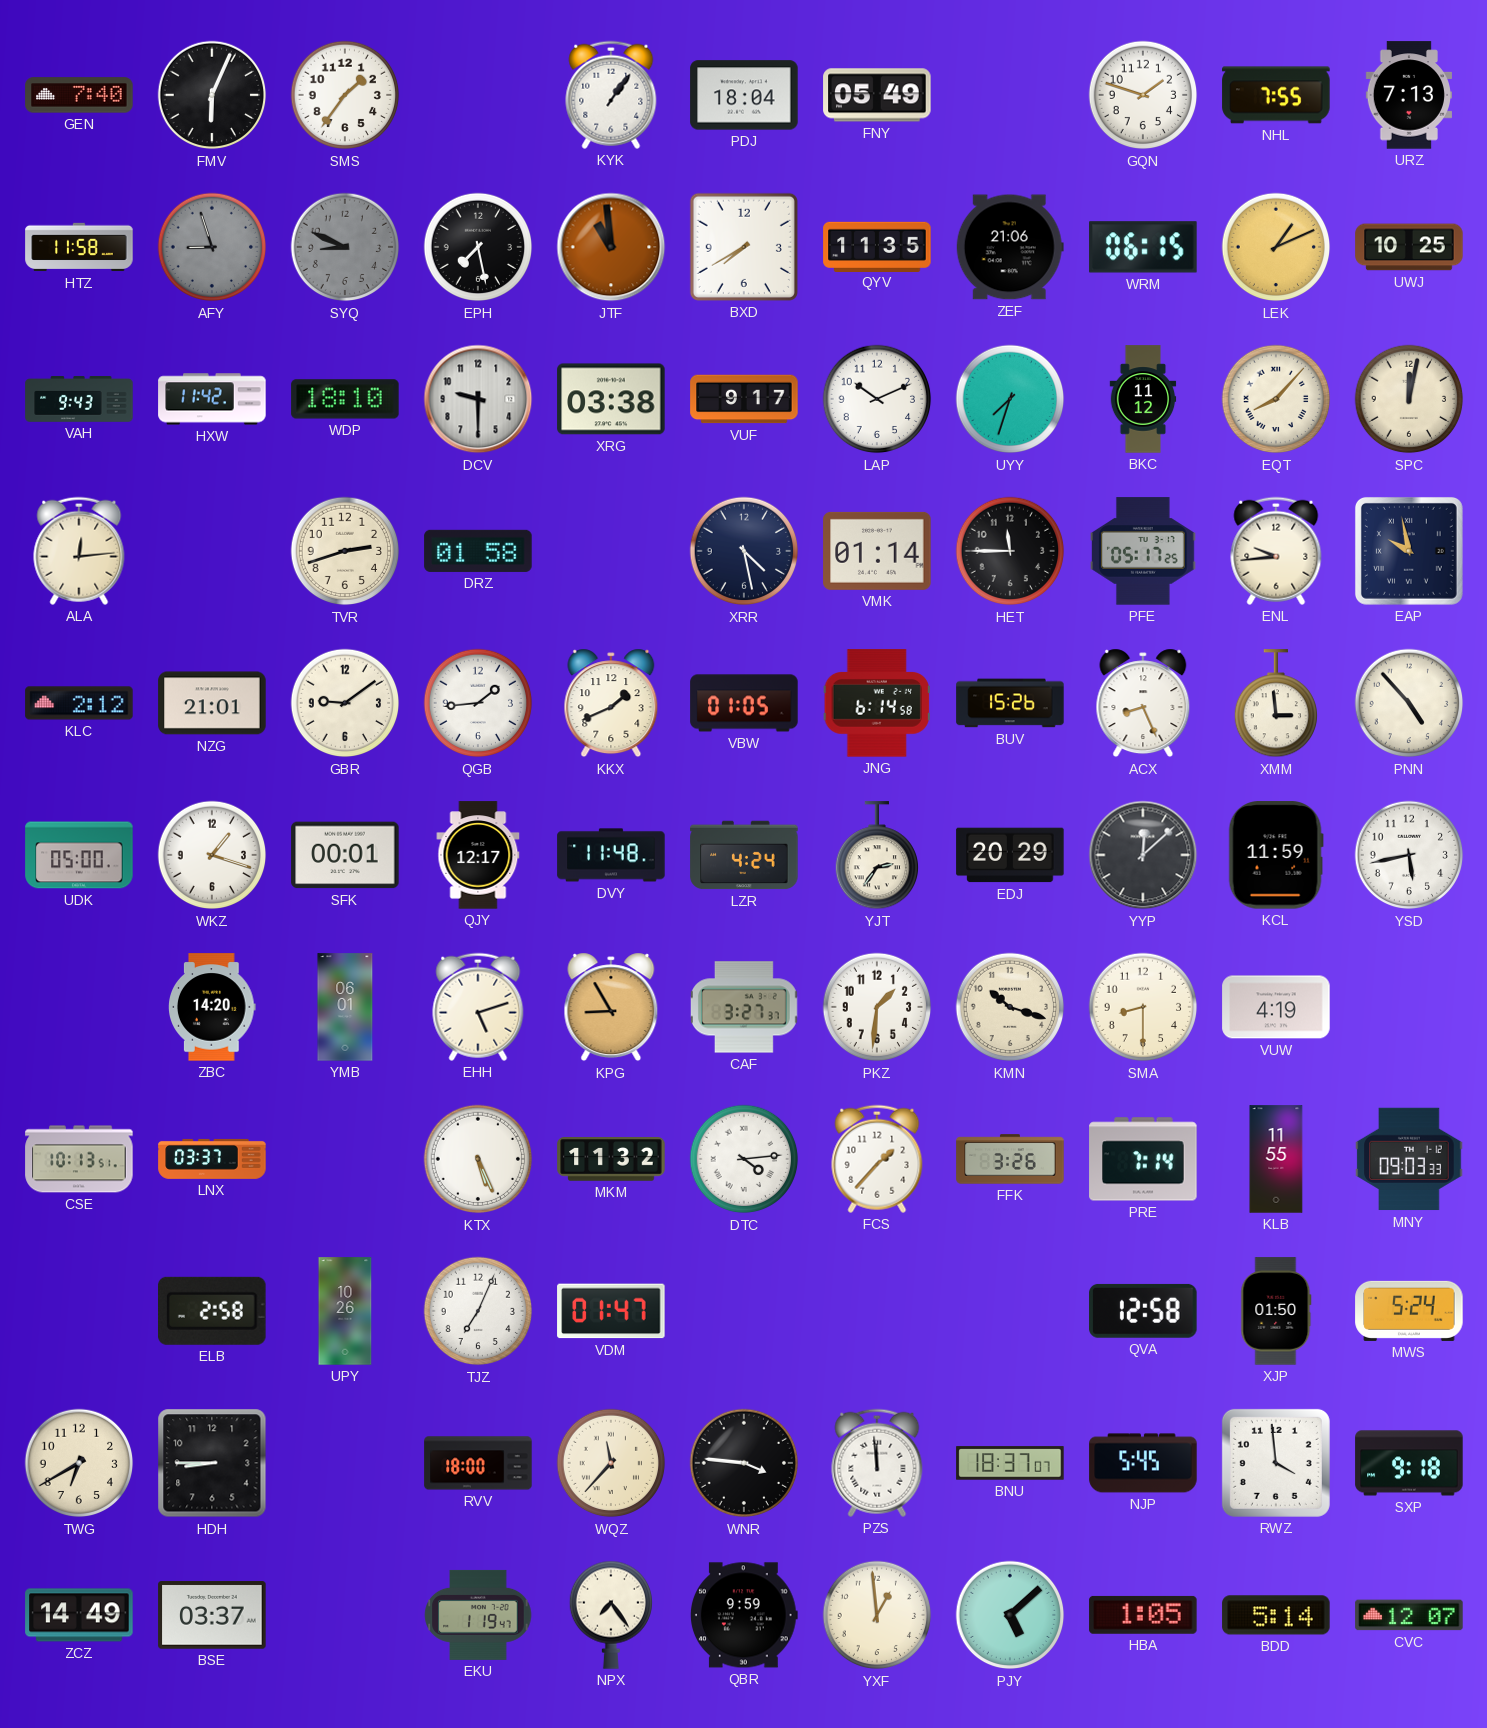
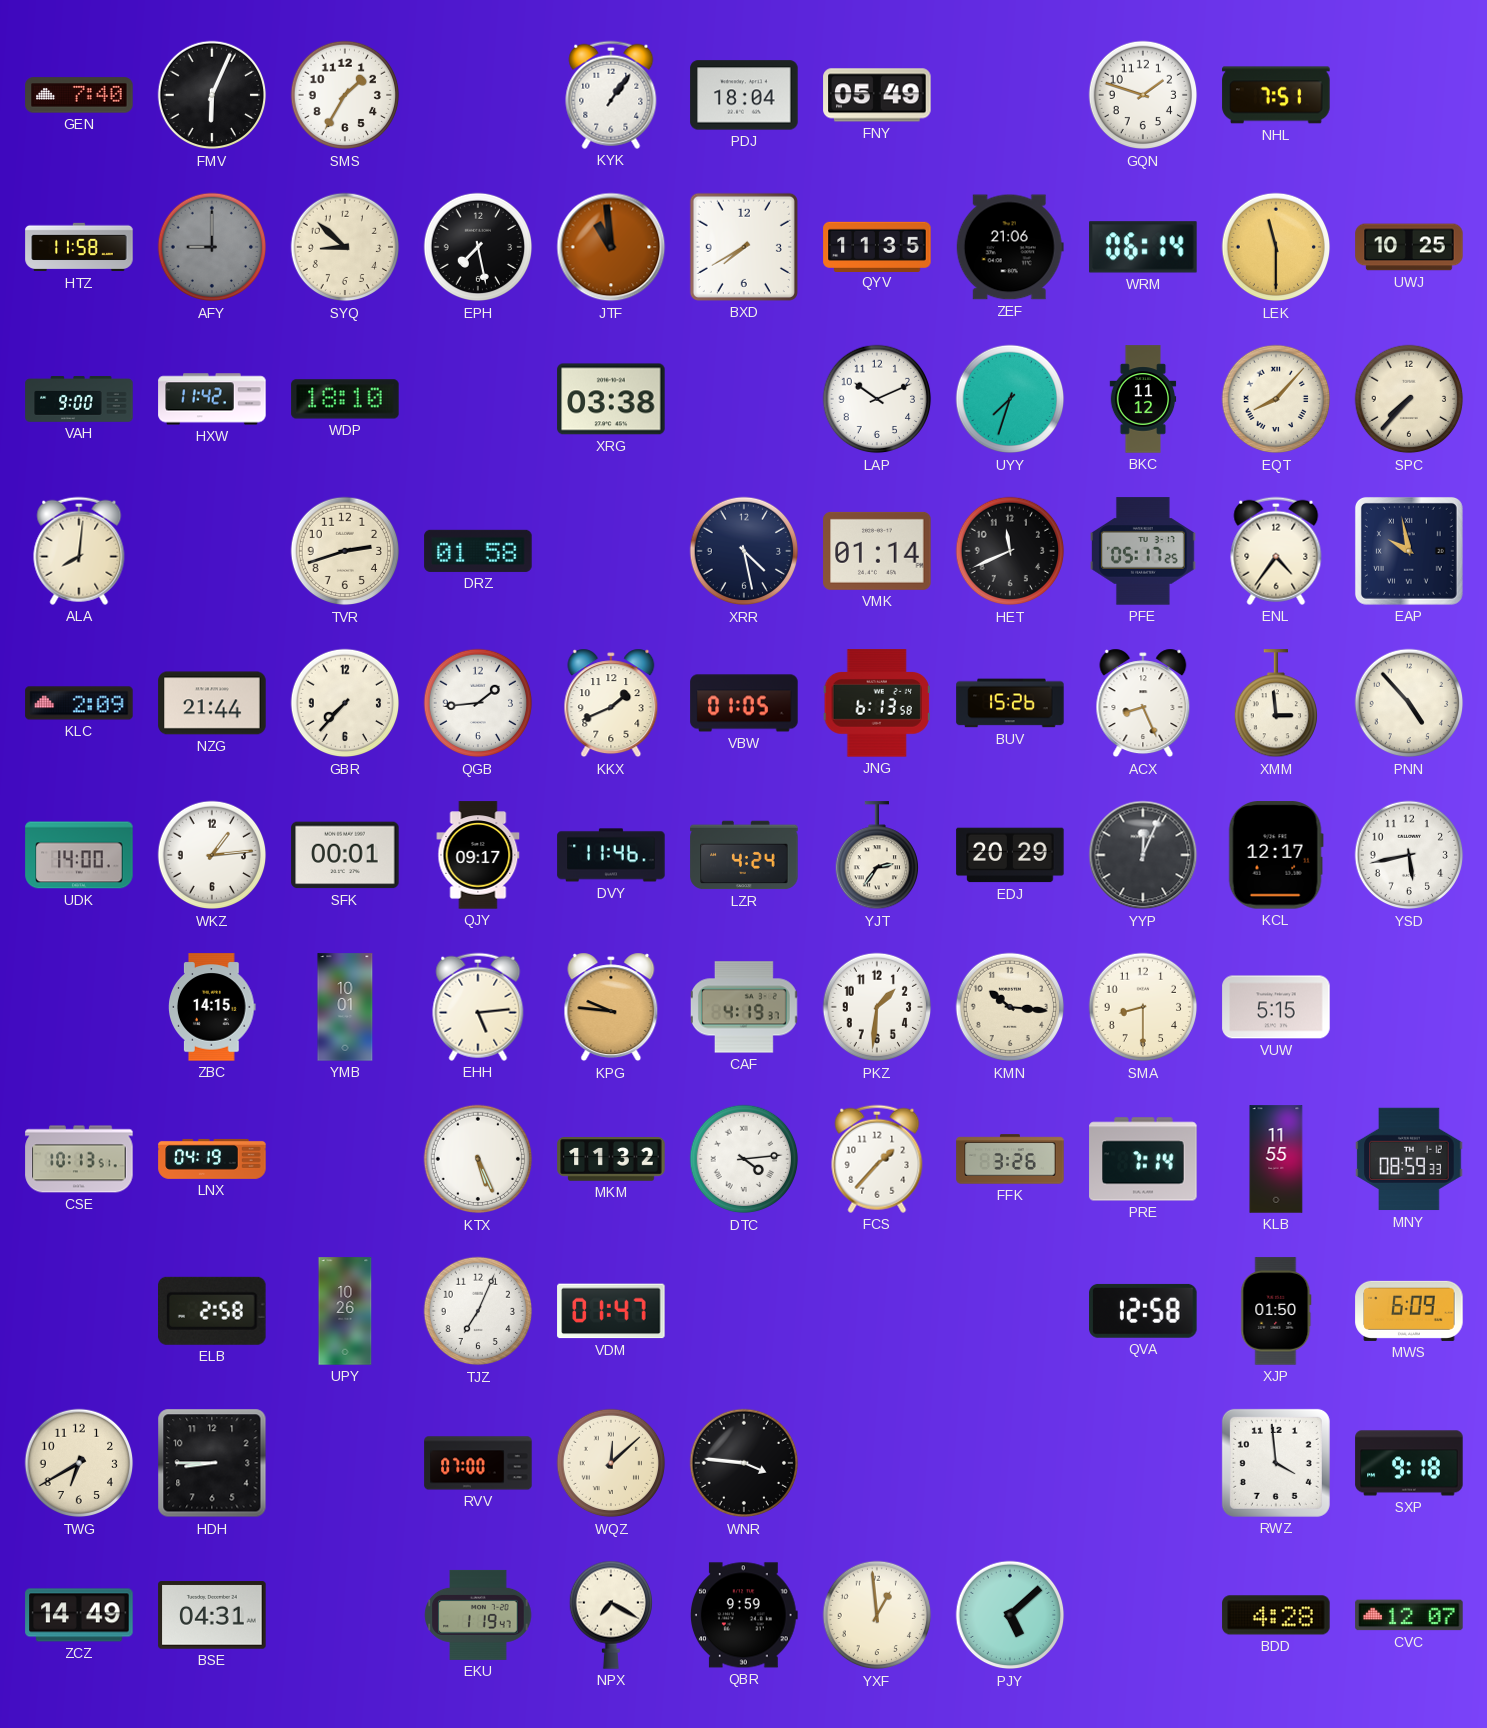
SMS: 1:36 -> 1:35
NHL: 7:55 -> 7:51
URZ: 7:13 -> none
AFY: 8:57 -> 9:00
SYQ: 8:49 -> 8:52
SYQ dial: grey -> cream
WRM: 06:15 -> 06:14
LEK: 1:11 -> 11:30
VAH: 9:43 -> 9:00
DCV: 9:30 -> none
VUF: 9:17 -> none
SPC: 12:02 -> 7:37
ALA: 12:14 -> 8:01
HET: 11:45 -> 11:41
ENL: 9:44 -> 4:36
KLC: 2:12 -> 2:09
NZG: 21:01 -> 21:44
GBR: 9:09 -> 7:37
JNG: 6:14 -> 6:13
UDK: 05:00 -> 14:00
WKZ: 1:18 -> 1:14
QJY: 12:17 -> 09:17
DVY: 11:48 -> 11:46
YYP: 12:08 -> 12:04
KCL: 11:59 -> 12:17
ZBC: 14:20 -> 14:15
YMB: 06:01 -> 10:01
EHH: 5:12 -> 5:14
KPG: 8:55 -> 9:46
CAF: 3:27 -> 4:19
KMN: 10:18 -> 10:16
VUW: 4:19 -> 5:15
LNX: 03:37 -> 04:19
MNY: 09:03 -> 08:59
MWS: 5:24 -> 6:09
RVV: 18:00 -> 07:00
WQZ: 11:37 -> 12:08
PZS: 11:59 -> none
BNU: 18:37 -> none
NJP: 5:45 -> none
BSE: 03:37 -> 04:31
NPX: 7:24 -> 7:20
HBA: 1:05 -> none
BDD: 5:14 -> 4:28
